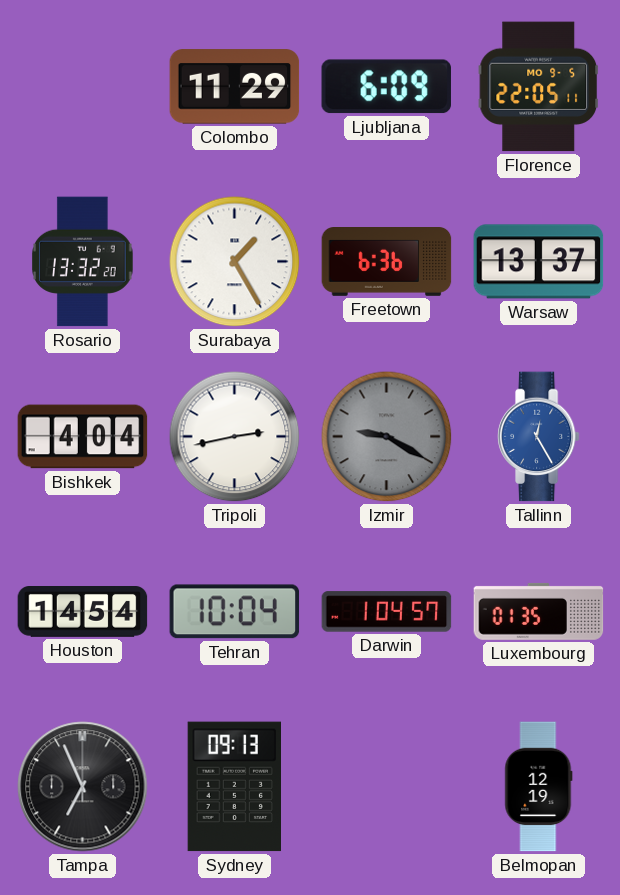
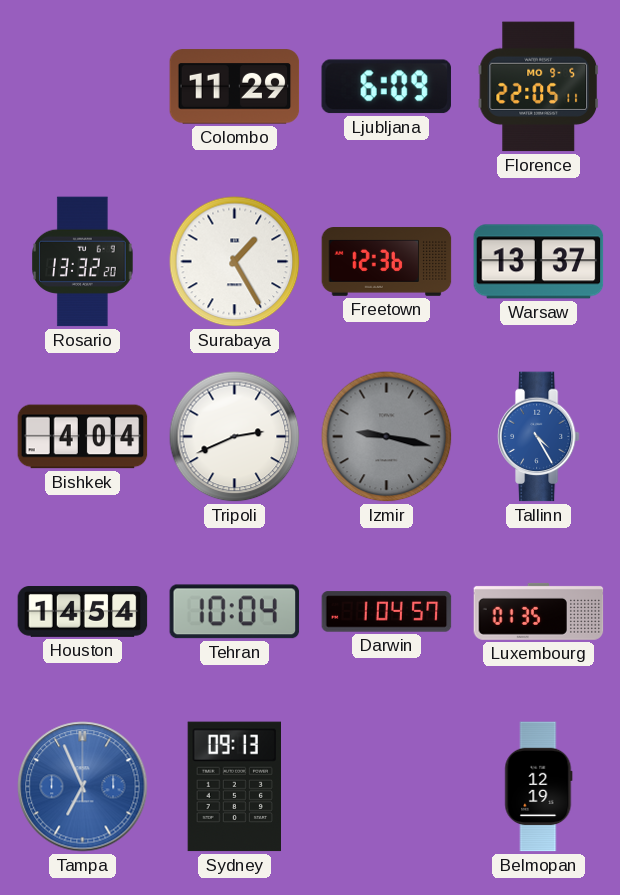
Freetown: 6:36 -> 12:36
Tripoli: 2:43 -> 2:41
Izmir: 9:20 -> 9:17
Tallinn: 12:25 -> 4:25
Tampa dial: black -> blue
